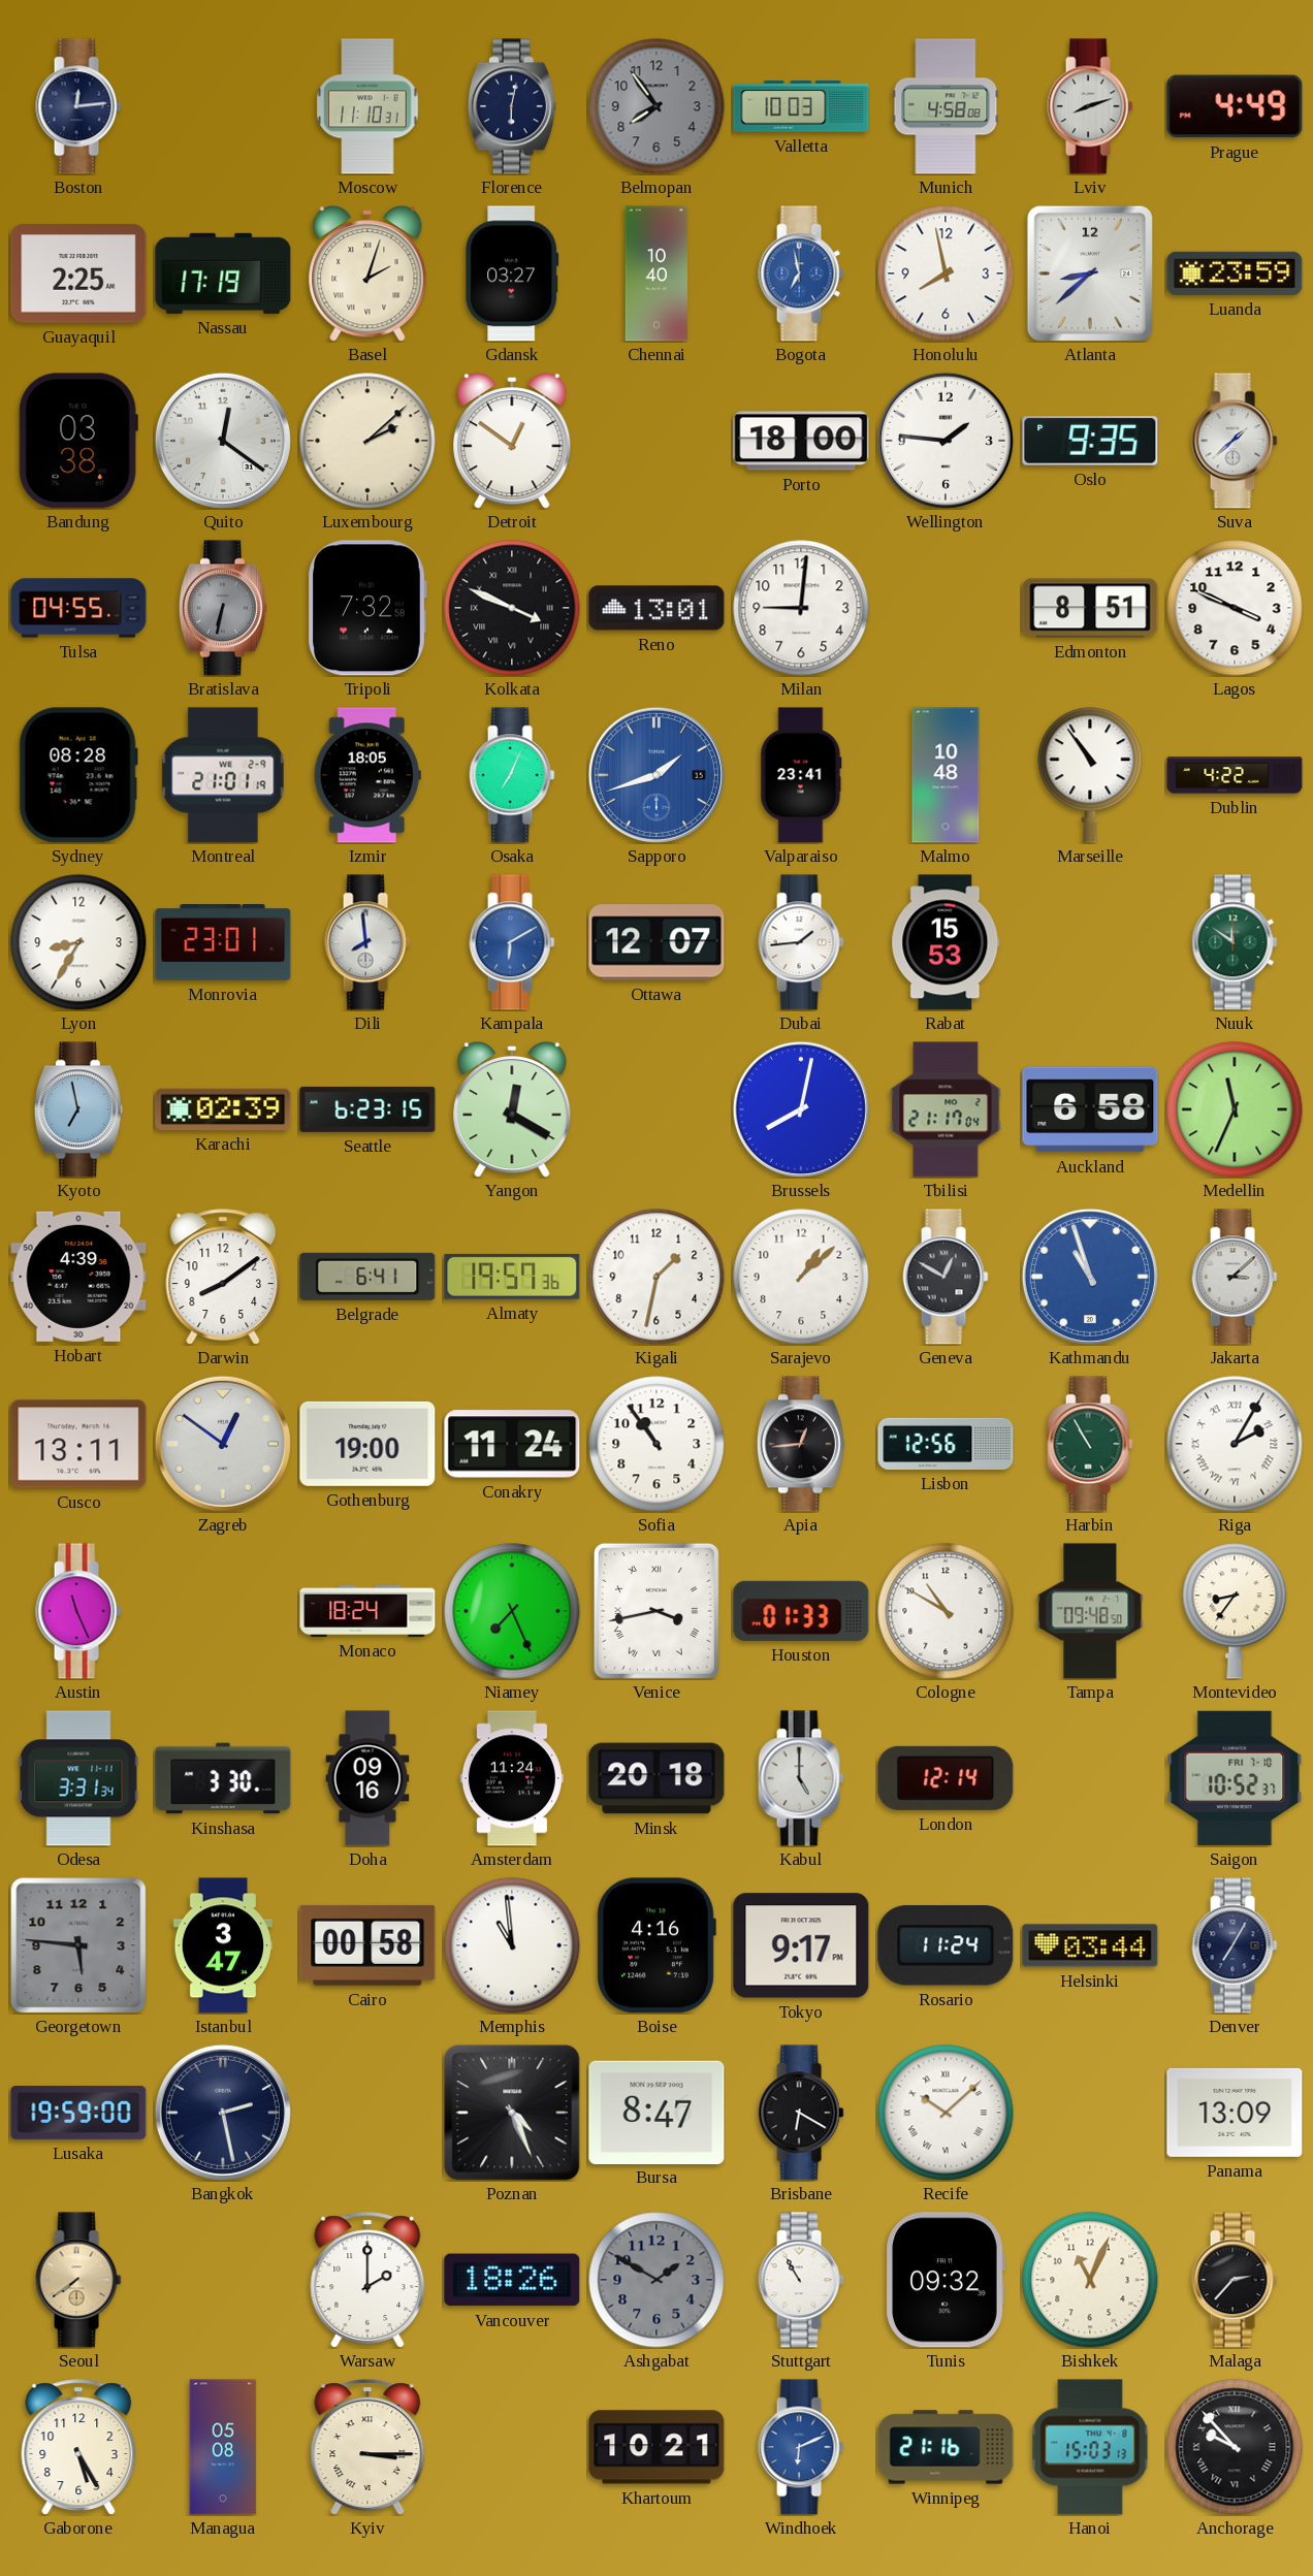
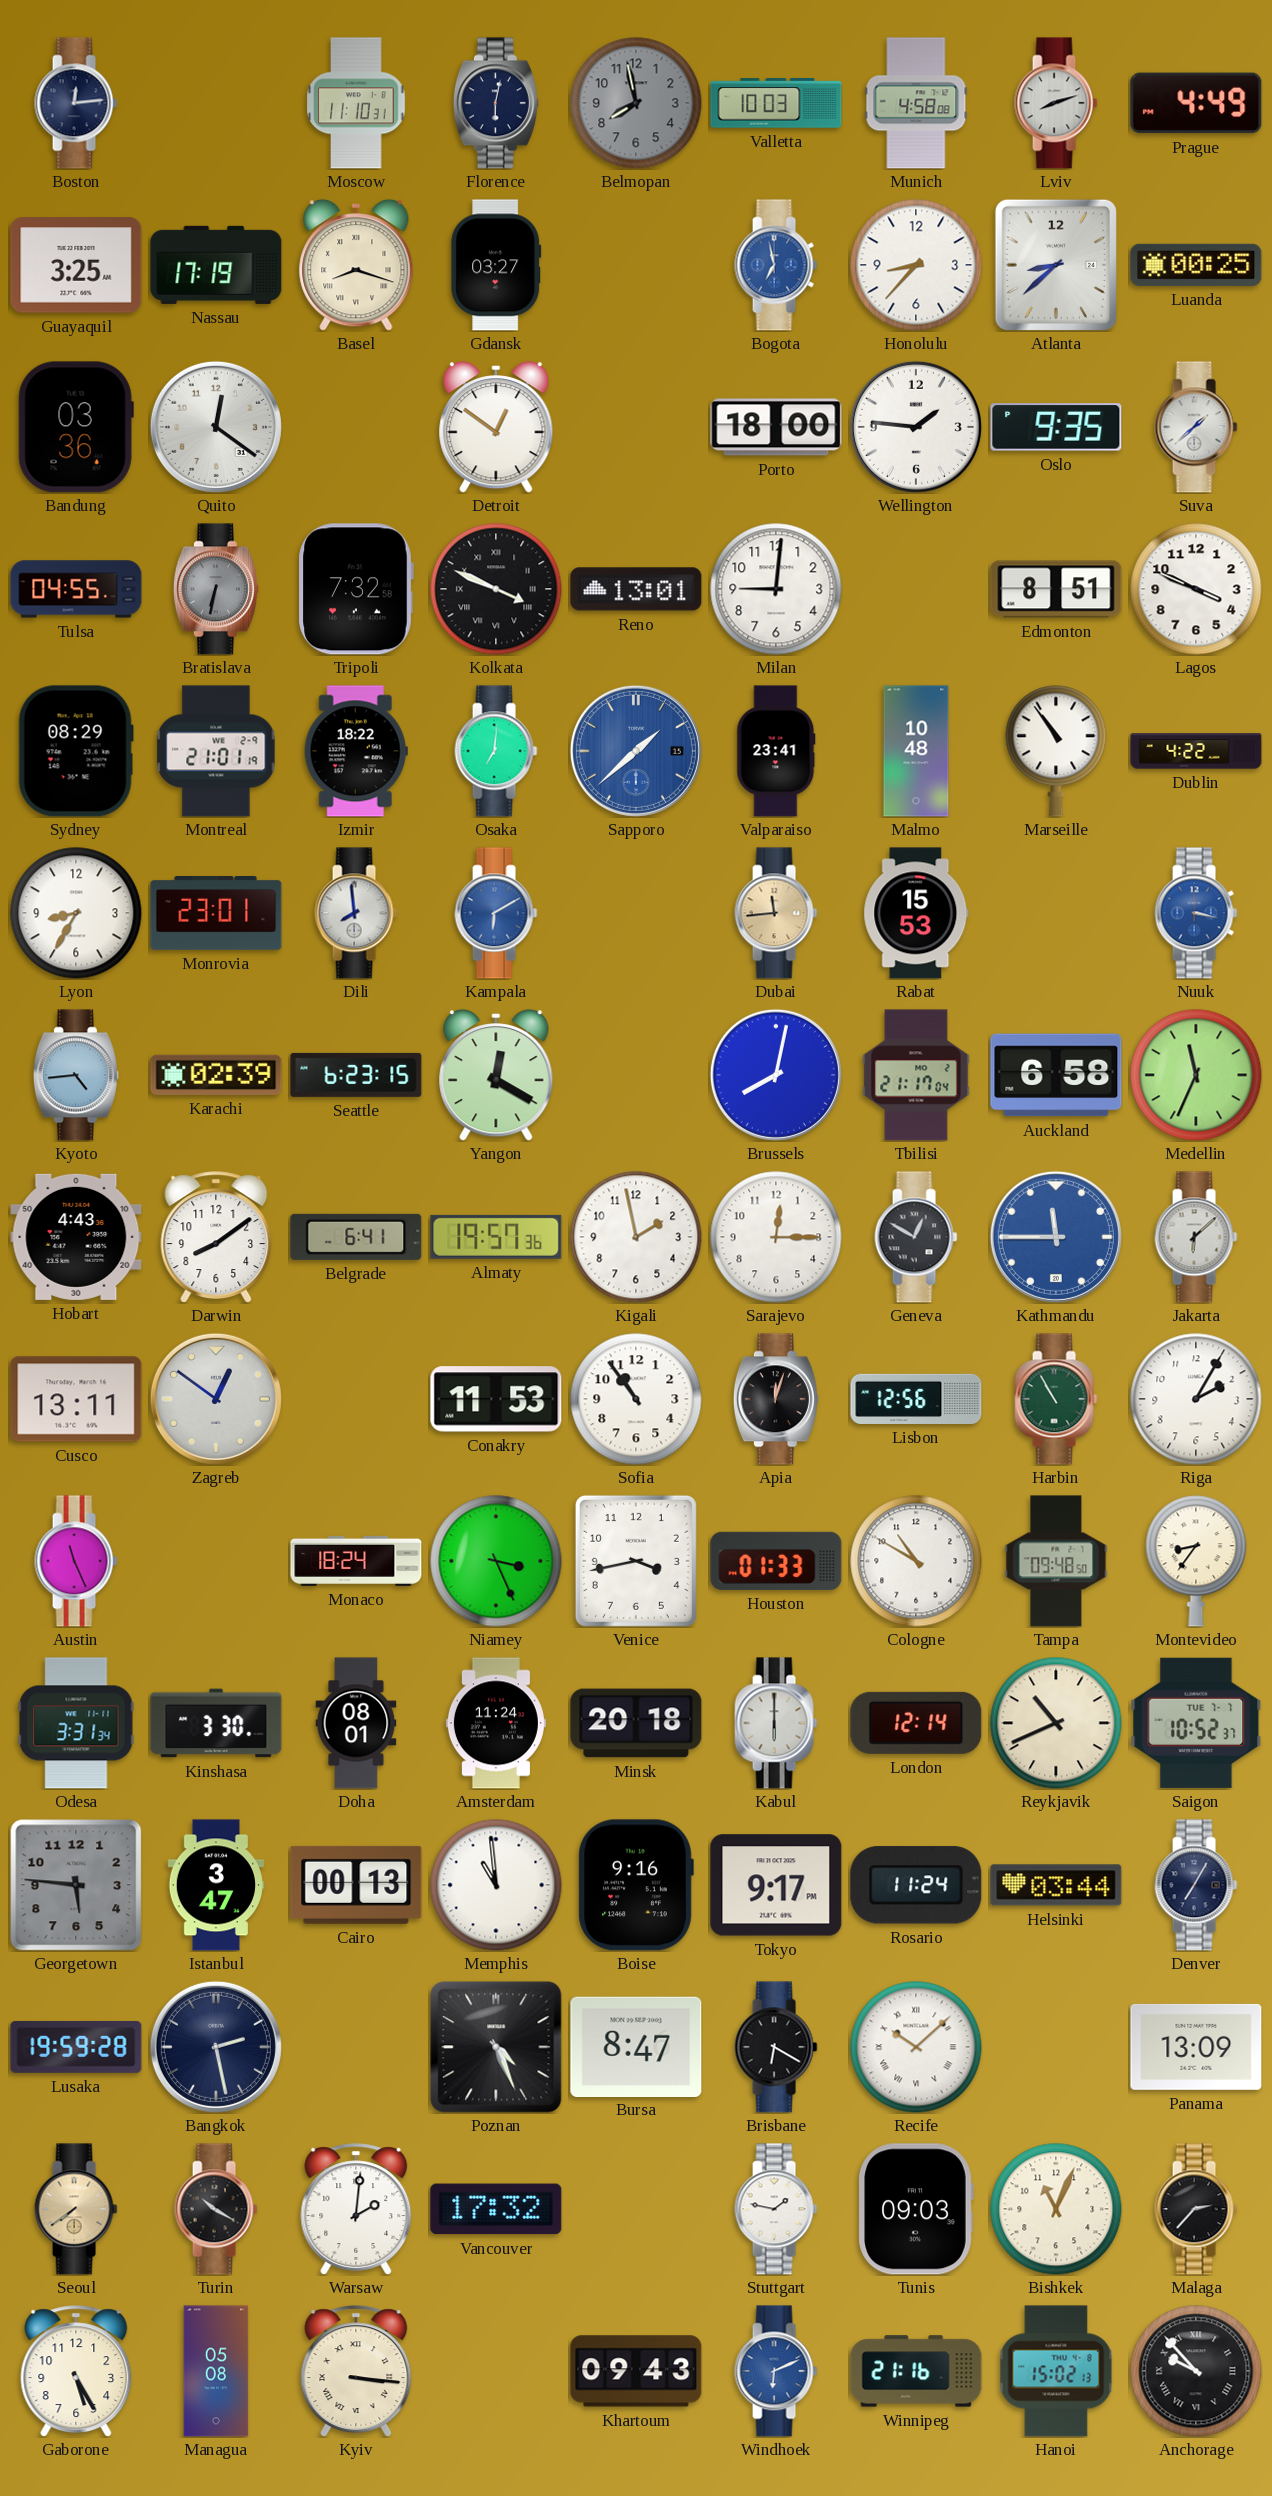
Belmopan: 7:54 -> 7:58
Guayaquil: 2:25 -> 3:25
Basel: 2:03 -> 8:18
Chennai: 10:40 -> none
Honolulu: 7:58 -> 8:37
Luanda: 23:59 -> 00:25
Bandung: 03:38 -> 03:36
Luxembourg: 2:08 -> none
Sydney: 08:28 -> 08:29
Izmir: 18:05 -> 18:22
Osaka: 7:04 -> 7:01
Sapporo: 1:42 -> 1:38
Ottawa: 12:07 -> none
Dubai: 1:44 -> 11:44
Dubai dial: white -> champagne
Nuuk: 11:51 -> 3:17
Nuuk dial: green -> blue
Kyoto: 6:58 -> 4:44
Hobart: 4:39 -> 4:43
Kigali: 1:32 -> 1:58
Sarajevo: 1:08 -> 12:15
Kathmandu: 10:57 -> 11:45
Jakarta: 3:08 -> 6:08
Gothenburg: 19:00 -> none
Conakry: 11:24 -> 11:53
Apia: 12:44 -> 12:03
Riga numerals: Roman -> Arabic
Niamey: 7:26 -> 3:26
Venice numerals: Roman -> Arabic
Doha: 09:16 -> 08:01
Kabul: 5:00 -> 6:00
Reykjavik: none -> 10:41
Saigon date: FRI 7-10 -> TUE 7-7
Cairo: 00:58 -> 00:13
Boise: 4:16 -> 9:16
Lusaka: 19:59:00 -> 19:59:28
Turin: none -> 10:20
Warsaw: 2:00 -> 2:01
Vancouver: 18:26 -> 17:32
Ashgabat: 1:50 -> none
Stuttgart: 10:55 -> 1:47
Tunis: 09:32 -> 09:03
Kyiv: 3:15 -> 3:16
Khartoum: 10:21 -> 09:43
Hanoi: 15:03 -> 15:02
